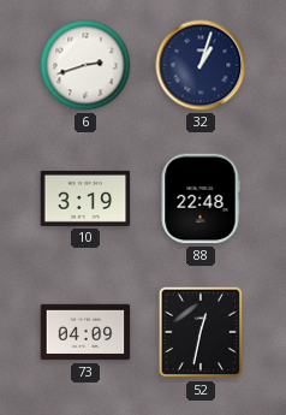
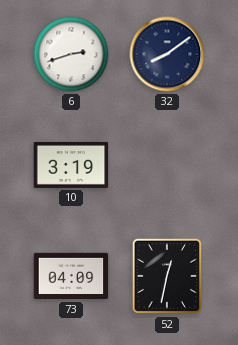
32: 1:03 -> 8:09
88: 22:48 -> none
